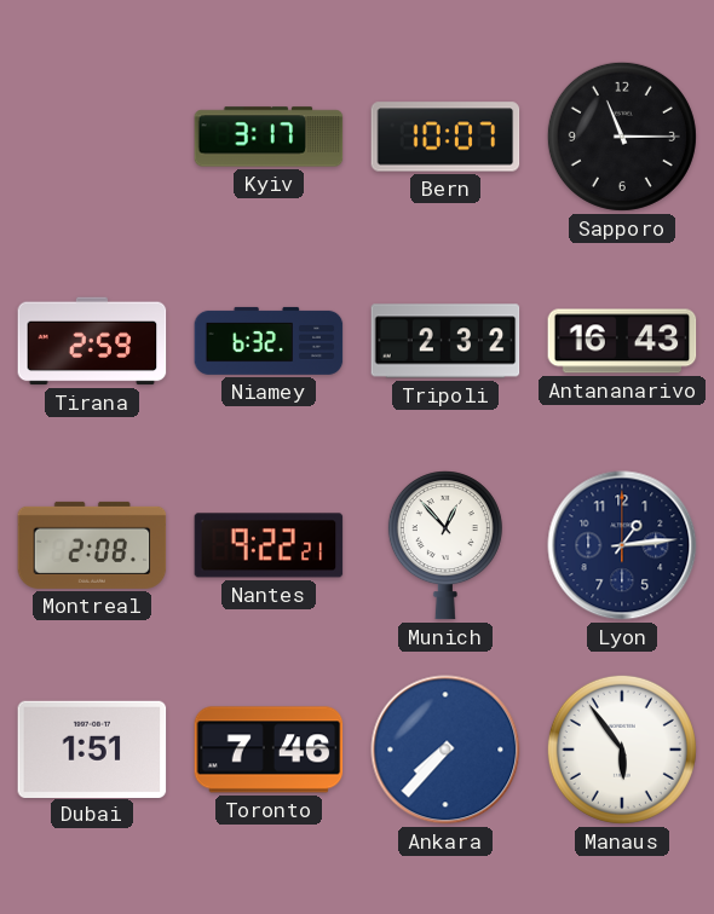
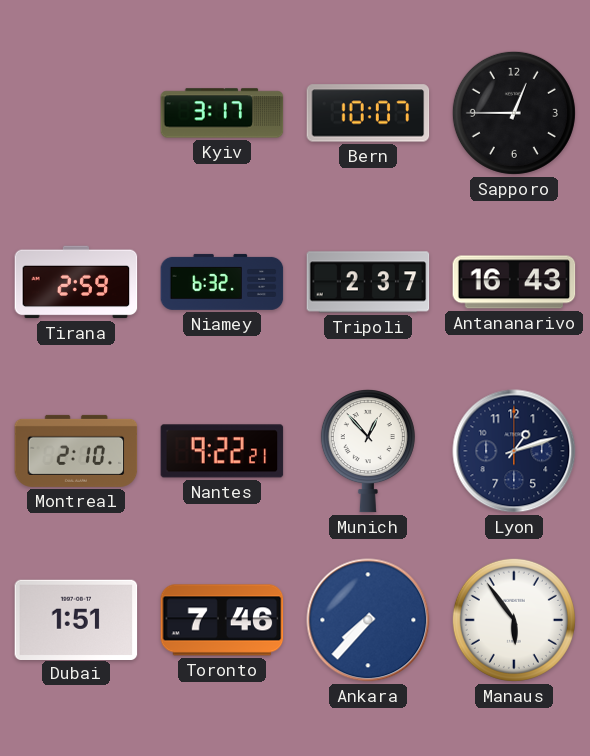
Sapporo: 11:15 -> 12:45
Tripoli: 2:32 -> 2:37
Montreal: 2:08 -> 2:10
Lyon: 1:14 -> 1:12
